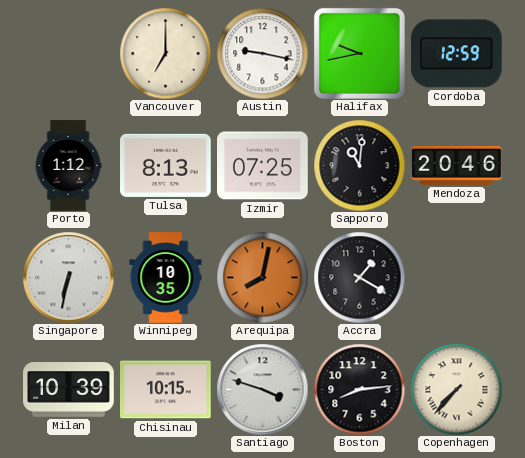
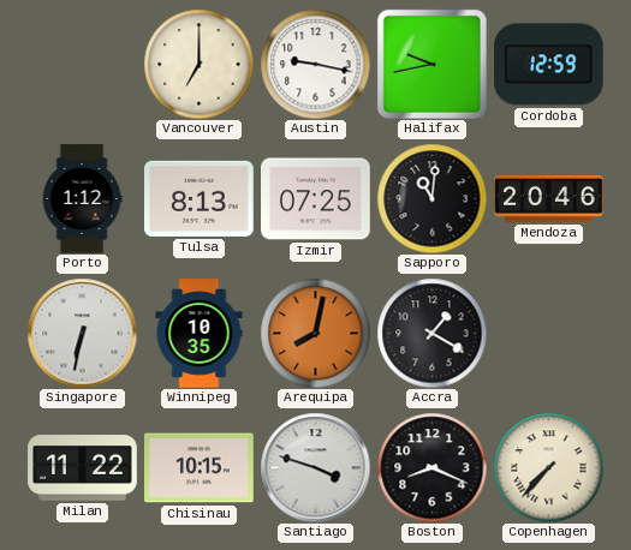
Milan: 10:39 -> 11:22
Boston: 8:14 -> 8:19
